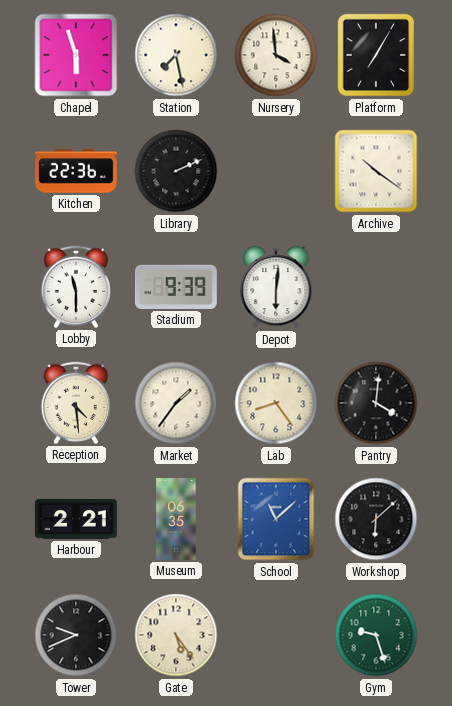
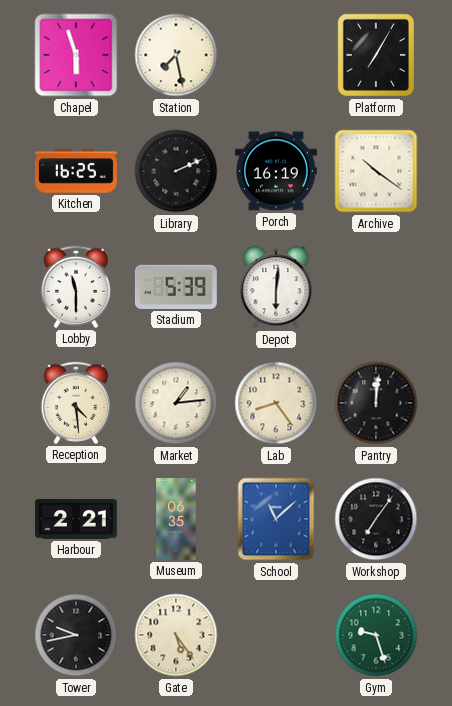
Nursery: 3:59 -> none
Kitchen: 22:36 -> 16:25
Porch: none -> 16:19
Stadium: 9:39 -> 5:39
Market: 1:36 -> 1:14
Pantry: 4:01 -> 12:01
Workshop: 6:08 -> 7:06
Tower: 9:41 -> 9:43
